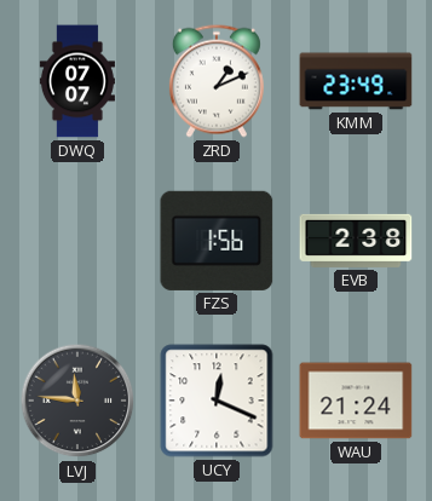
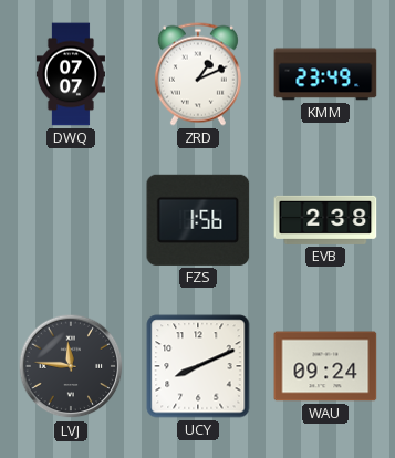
UCY: 12:19 -> 8:11
WAU: 21:24 -> 09:24
